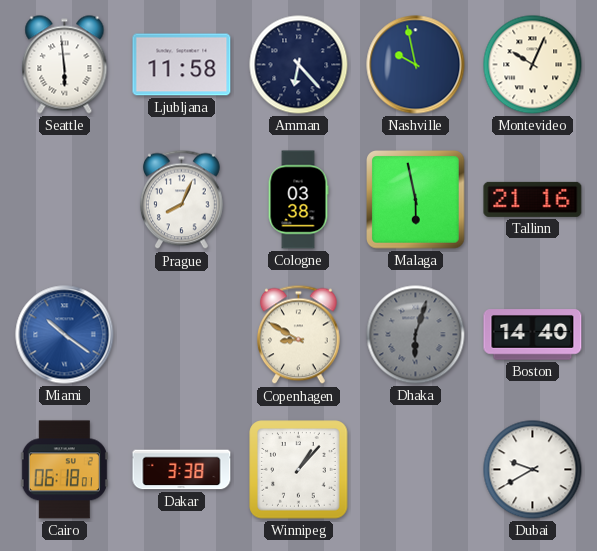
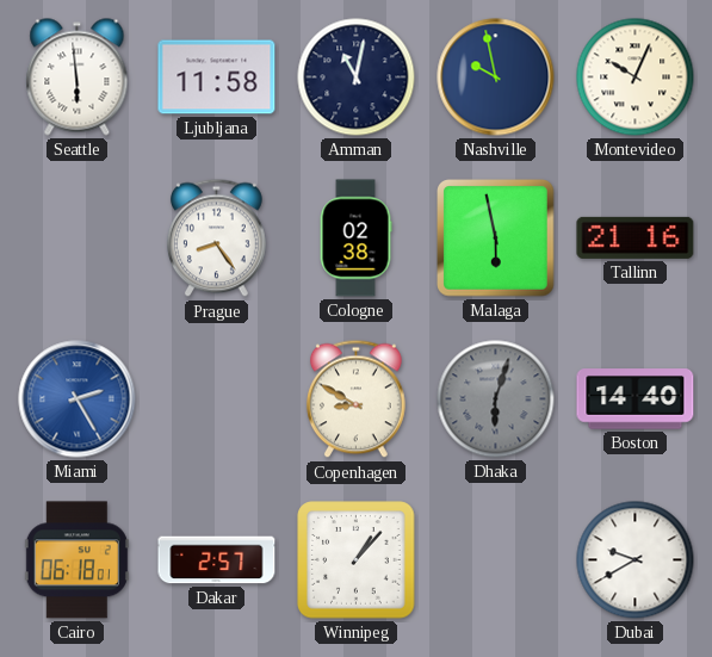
Amman: 6:23 -> 11:02
Prague: 8:04 -> 8:24
Cologne: 03:38 -> 02:38
Miami: 10:21 -> 2:25
Dakar: 3:38 -> 2:57
